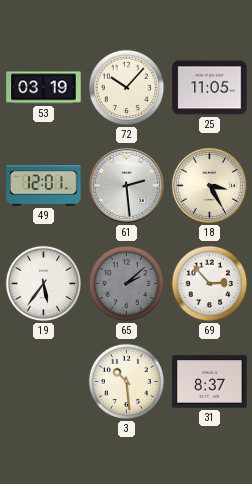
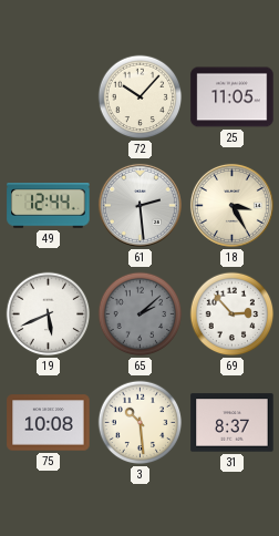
53: 03:19 -> none
49: 12:01 -> 12:44
19: 5:36 -> 5:41
75: none -> 10:08
